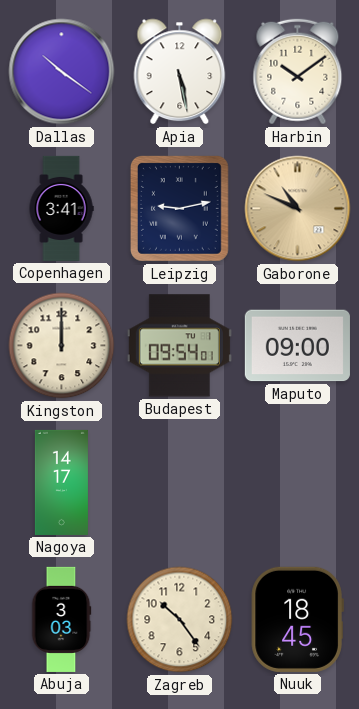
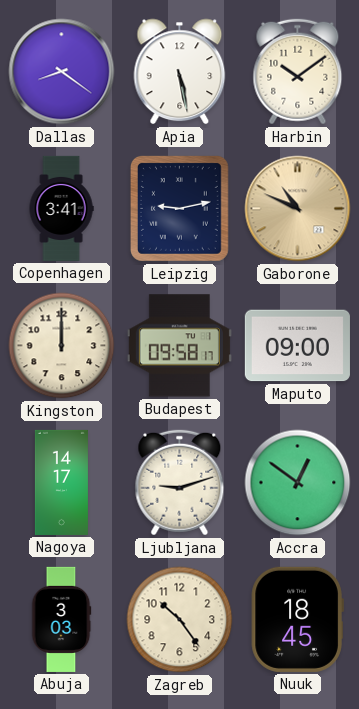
Dallas: 10:21 -> 8:21
Budapest: 09:54 -> 09:58
Ljubljana: none -> 9:12
Accra: none -> 12:51
